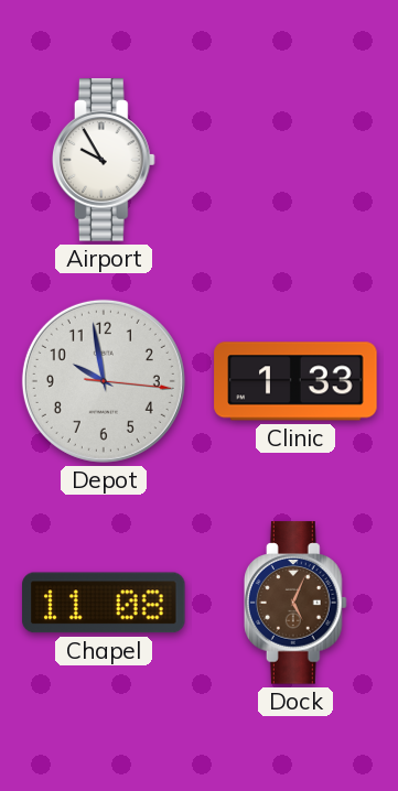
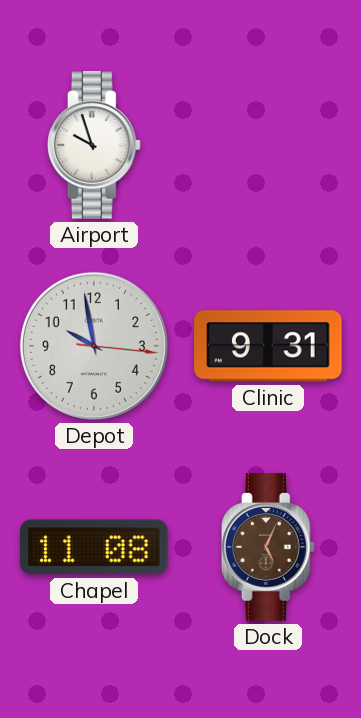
Airport: 9:55 -> 9:57
Clinic: 1:33 -> 9:31
